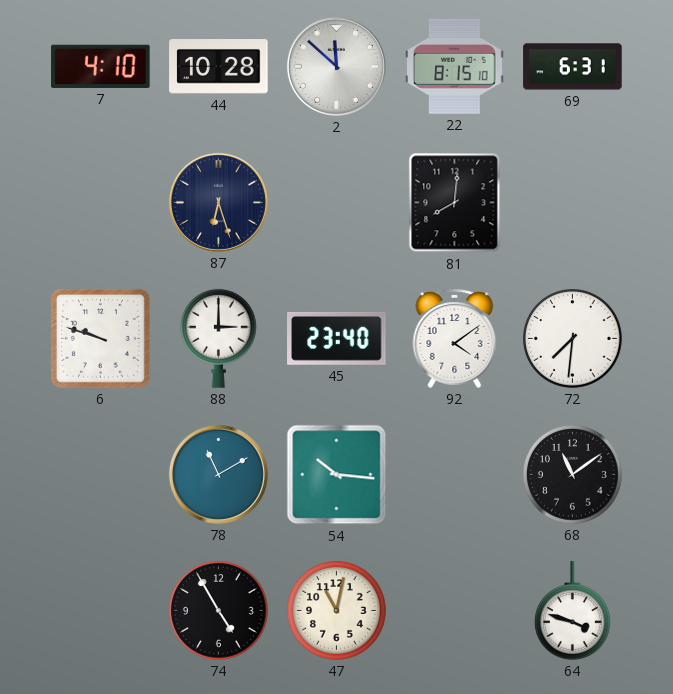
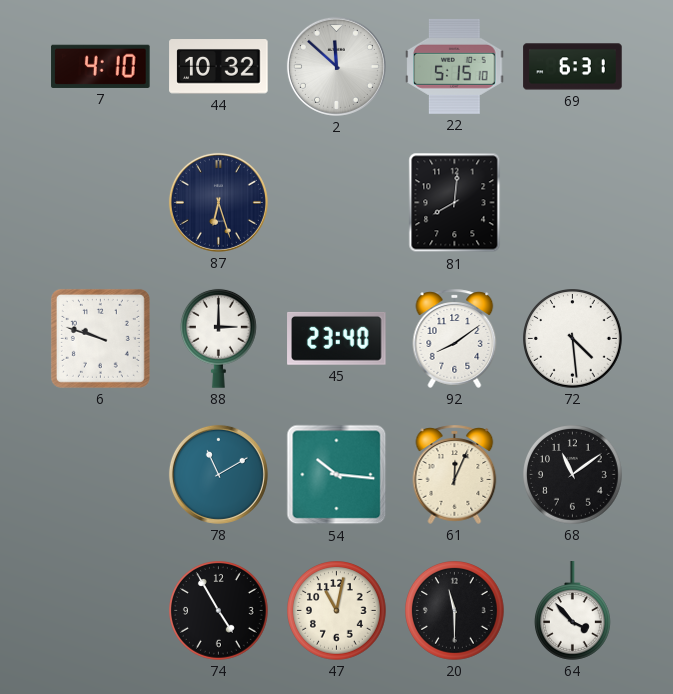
44: 10:28 -> 10:32
22: 8:15 -> 5:15
92: 4:09 -> 8:09
72: 7:31 -> 4:29
61: none -> 12:04
20: none -> 11:30
64: 3:48 -> 3:53
